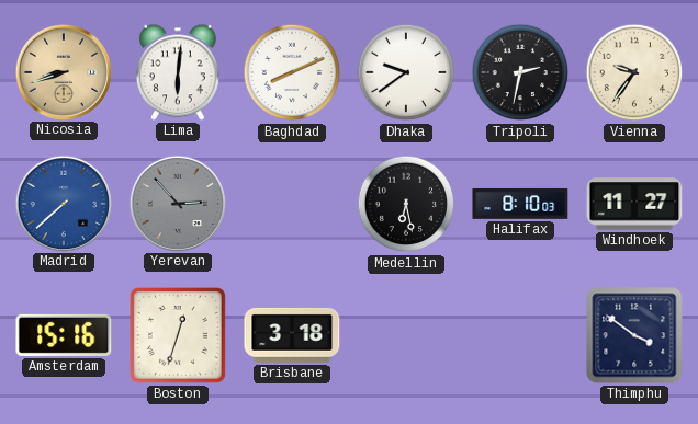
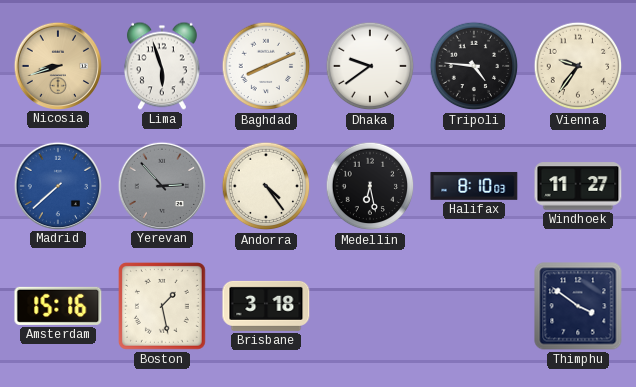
Lima: 6:01 -> 5:57
Tripoli: 2:32 -> 4:46
Andorra: none -> 4:24
Boston: 12:33 -> 1:28
